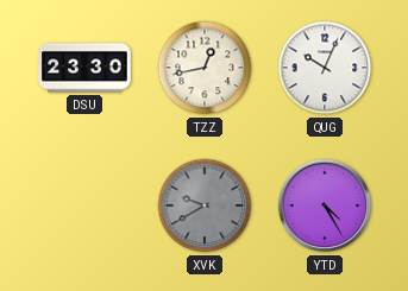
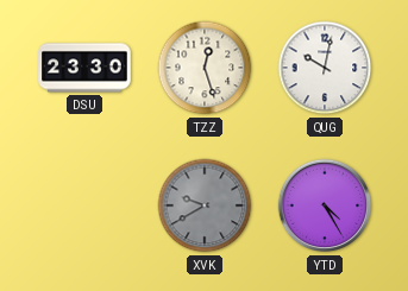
TZZ: 12:43 -> 12:27
QUG: 10:04 -> 10:02
